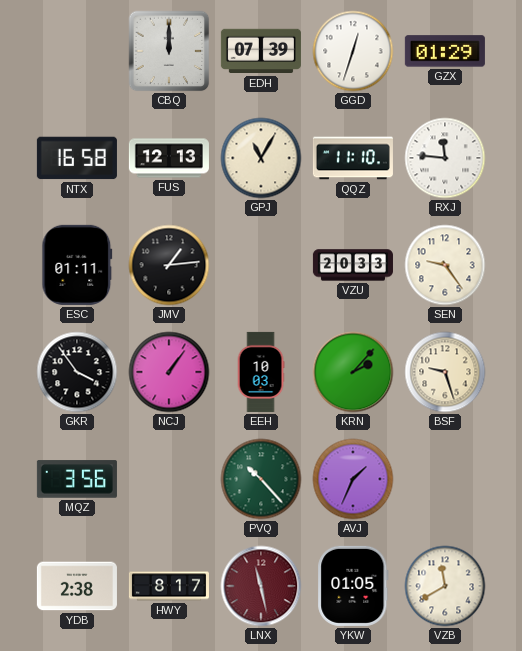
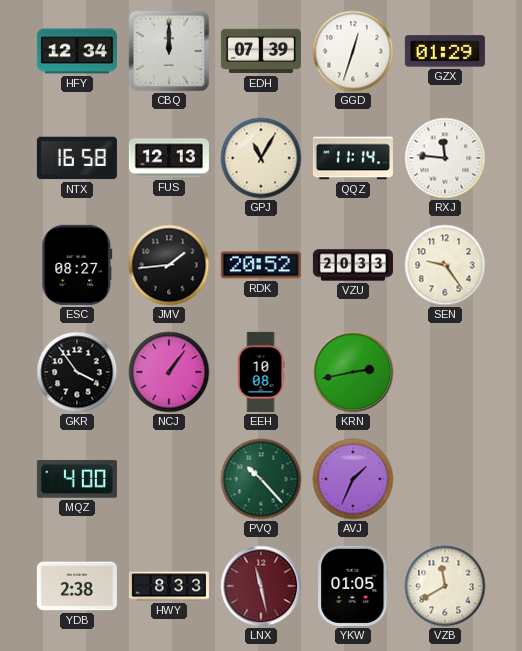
HFY: none -> 12:34
QQZ: 11:10 -> 11:14
ESC: 01:11 -> 08:27
JMV: 1:14 -> 1:44
RDK: none -> 20:52
EEH: 10:03 -> 10:08
KRN: 2:07 -> 2:43
BSF: 9:27 -> none
MQZ: 3:56 -> 4:00
HWY: 8:17 -> 8:33
